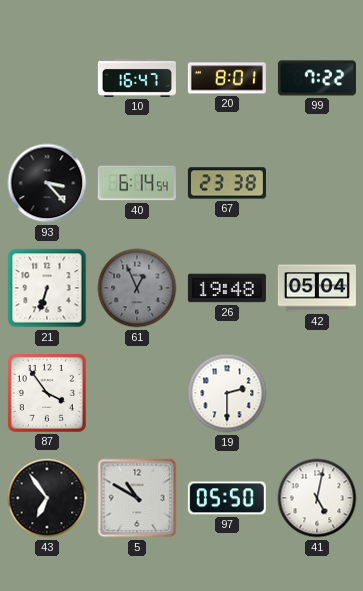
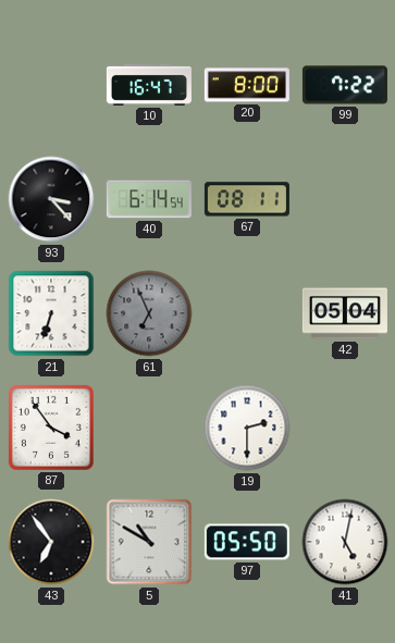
20: 8:01 -> 8:00
67: 23:38 -> 08:11
61: 12:56 -> 6:56
26: 19:48 -> none
